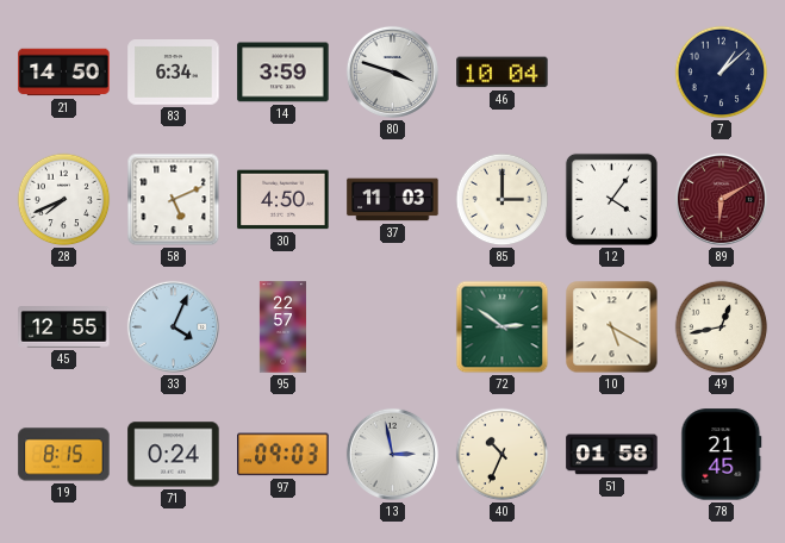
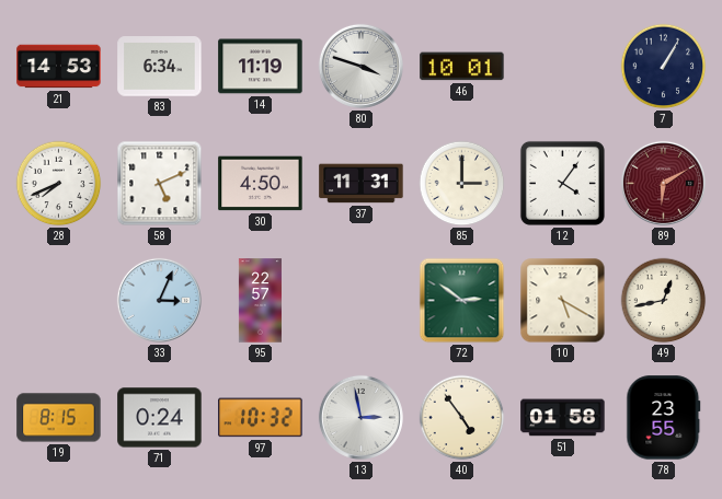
21: 14:50 -> 14:53
14: 3:59 -> 11:19
46: 10:04 -> 10:01
7: 1:08 -> 1:05
37: 11:03 -> 11:31
45: 12:55 -> none
33: 4:04 -> 3:04
97: 09:03 -> 10:32
40: 10:34 -> 4:54
78: 21:45 -> 23:55
